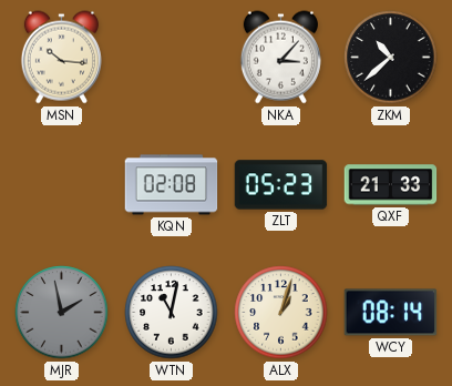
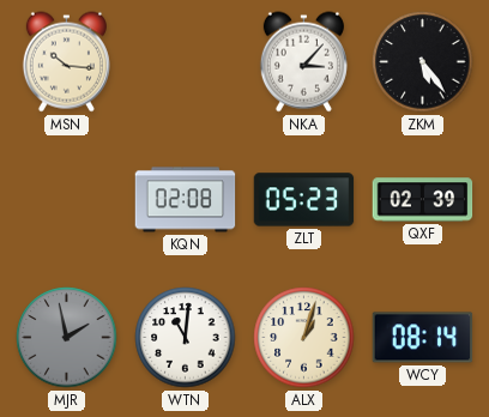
ZKM: 10:38 -> 5:24
QXF: 21:33 -> 02:39
WTN: 11:02 -> 11:01
